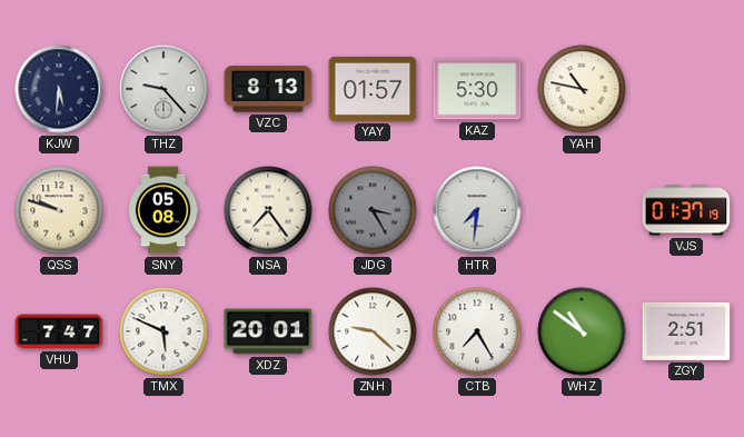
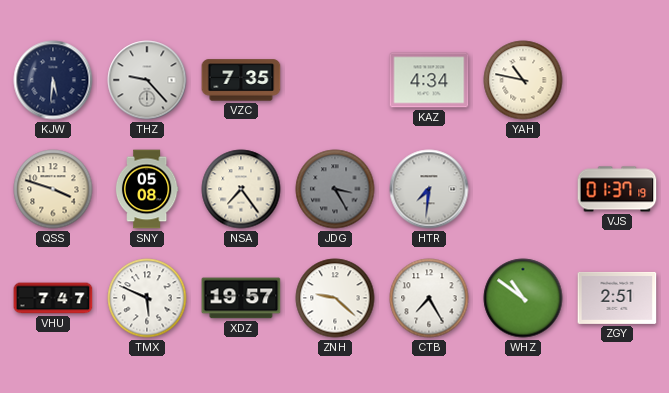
VZC: 8:13 -> 7:35
YAY: 01:57 -> none
KAZ: 5:30 -> 4:34
QSS: 9:48 -> 3:48
XDZ: 20:01 -> 19:57
